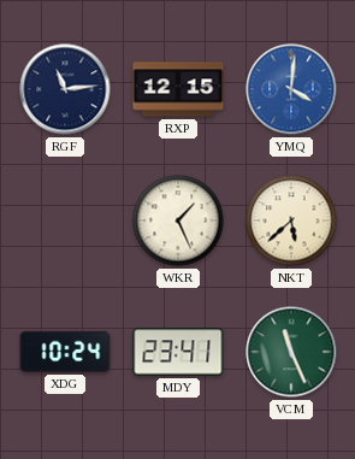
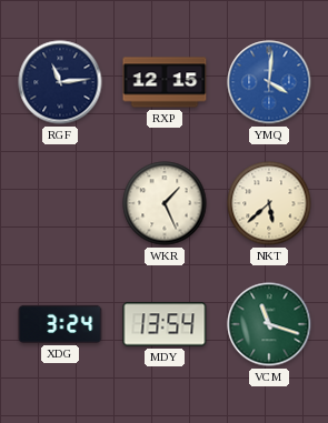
XDG: 10:24 -> 3:24
MDY: 23:41 -> 13:54
VCM: 11:26 -> 11:18
